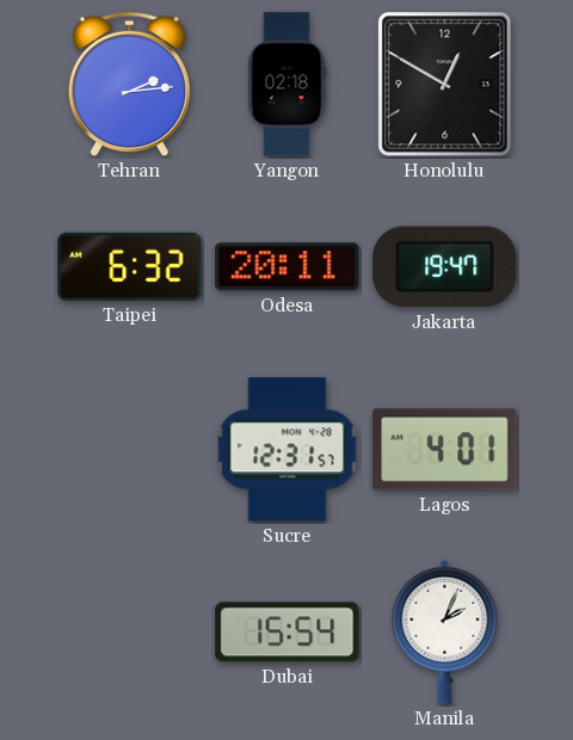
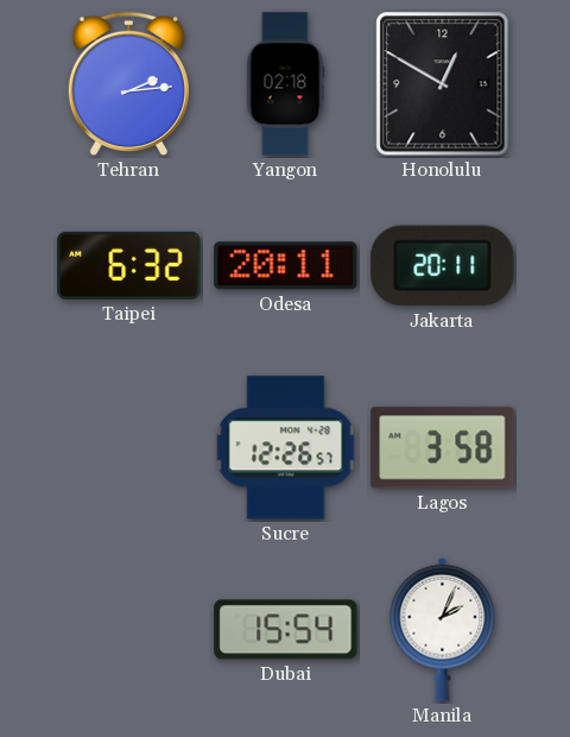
Jakarta: 19:47 -> 20:11
Sucre: 12:31 -> 12:26
Lagos: 4:01 -> 3:58
